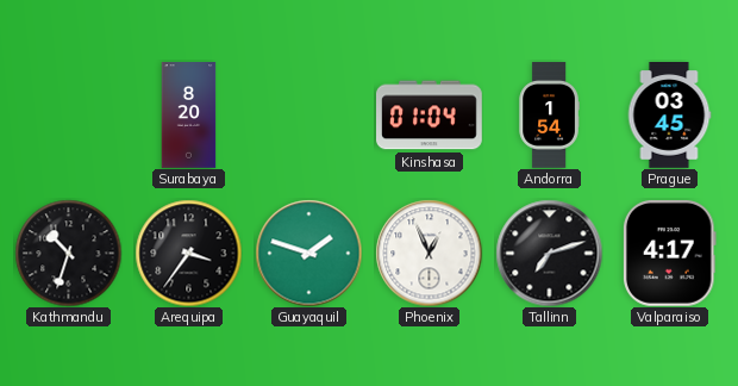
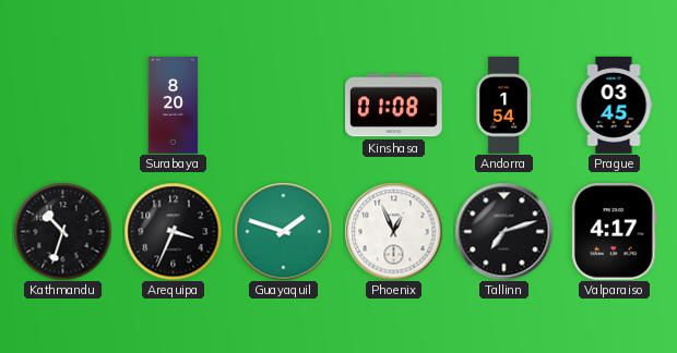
Kinshasa: 01:04 -> 01:08
Arequipa: 3:36 -> 3:34
